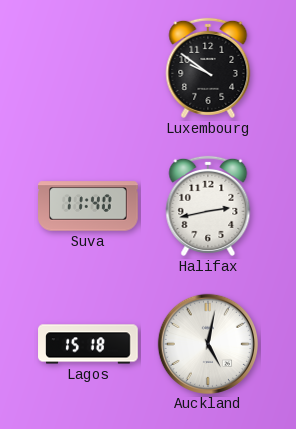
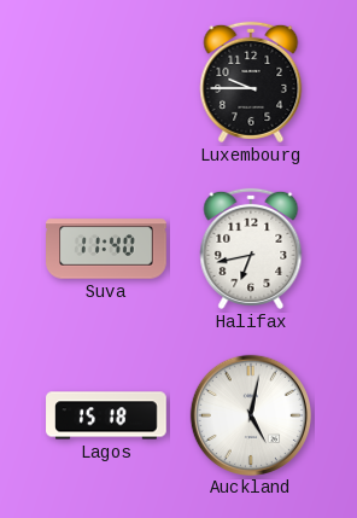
Luxembourg: 9:51 -> 9:45
Halifax: 2:43 -> 6:43
